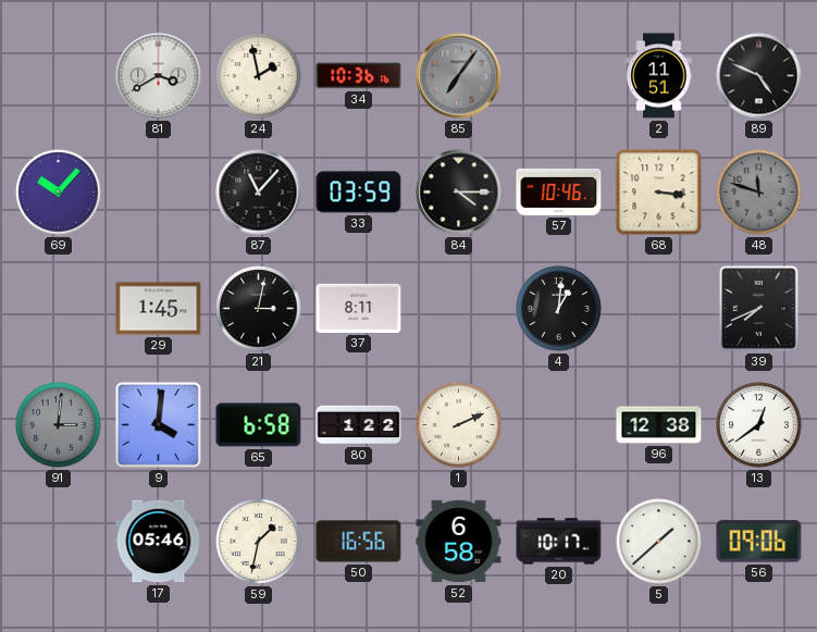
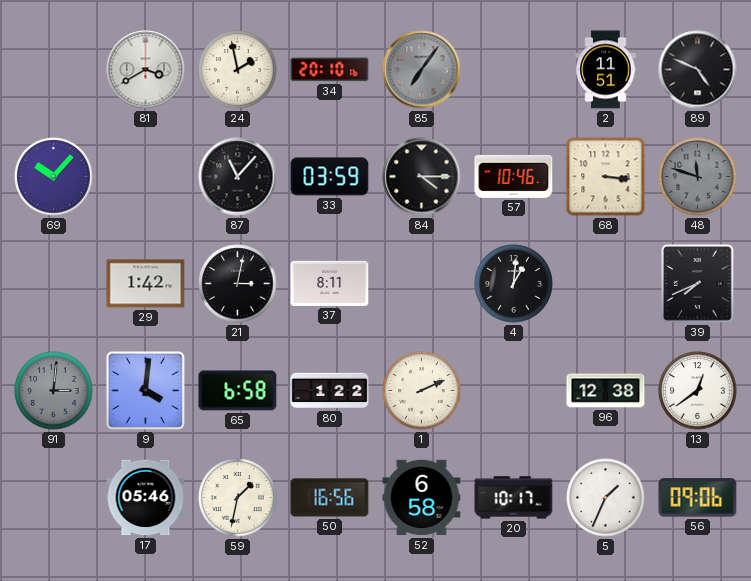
34: 10:36 -> 20:10
29: 1:45 -> 1:42
5: 1:38 -> 1:34
